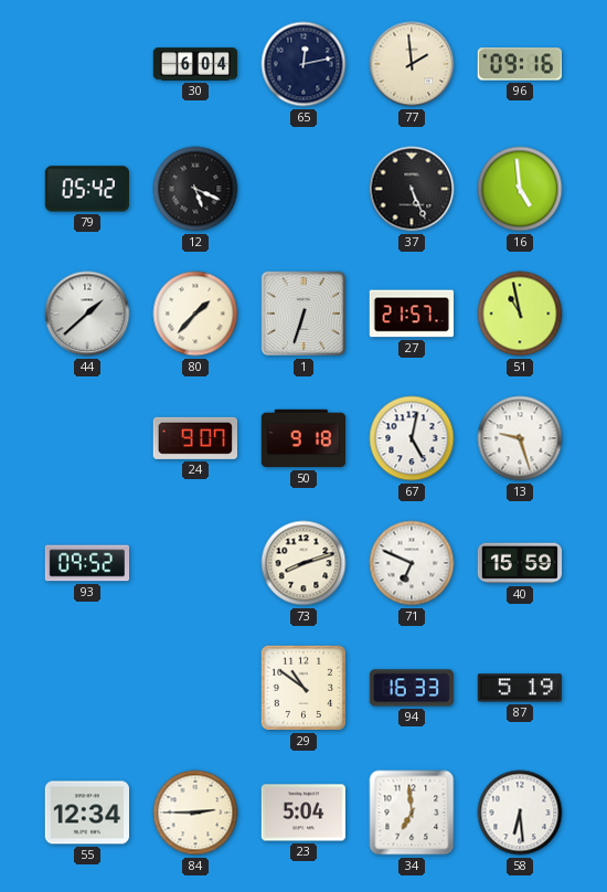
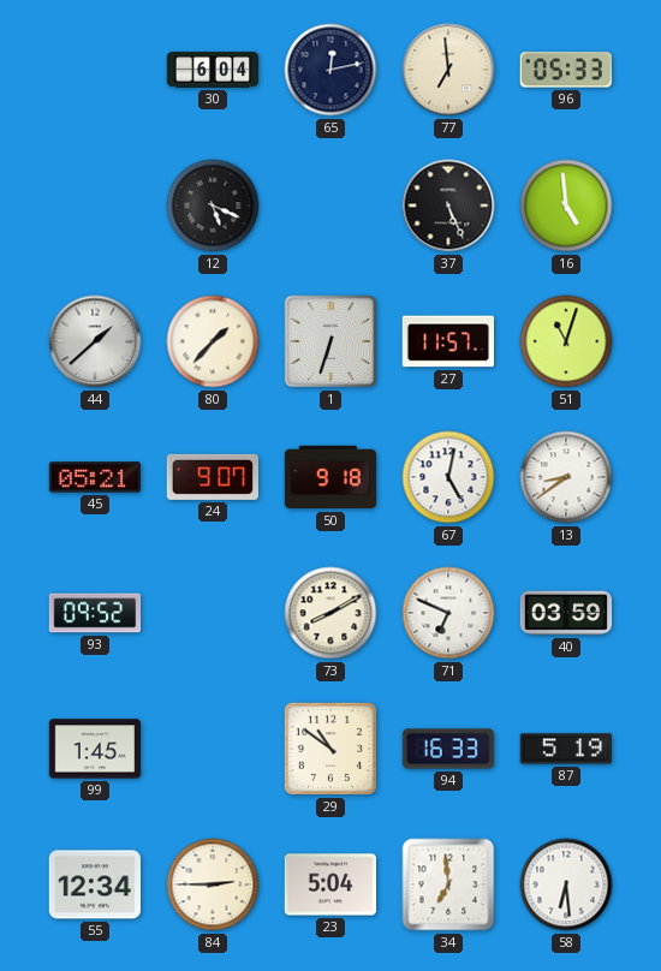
77: 1:59 -> 6:59
96: 09:16 -> 05:33
79: 05:42 -> none
27: 21:57 -> 11:57
51: 10:58 -> 11:03
45: none -> 05:21
13: 9:27 -> 8:39
73: 8:12 -> 8:10
40: 15:59 -> 03:59
99: none -> 1:45
